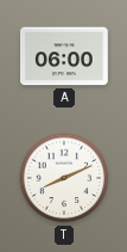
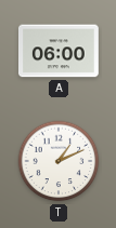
T: 8:11 -> 1:11
